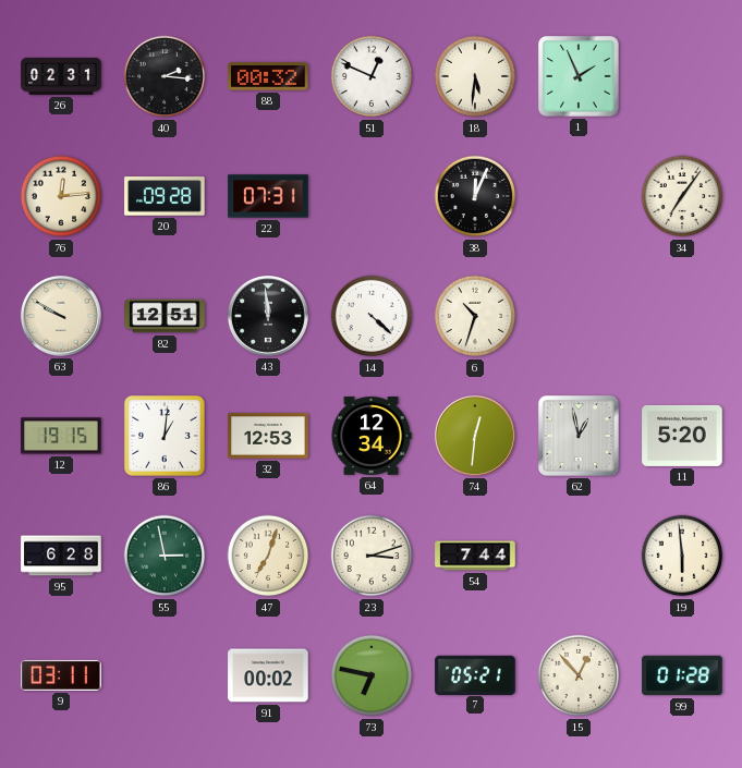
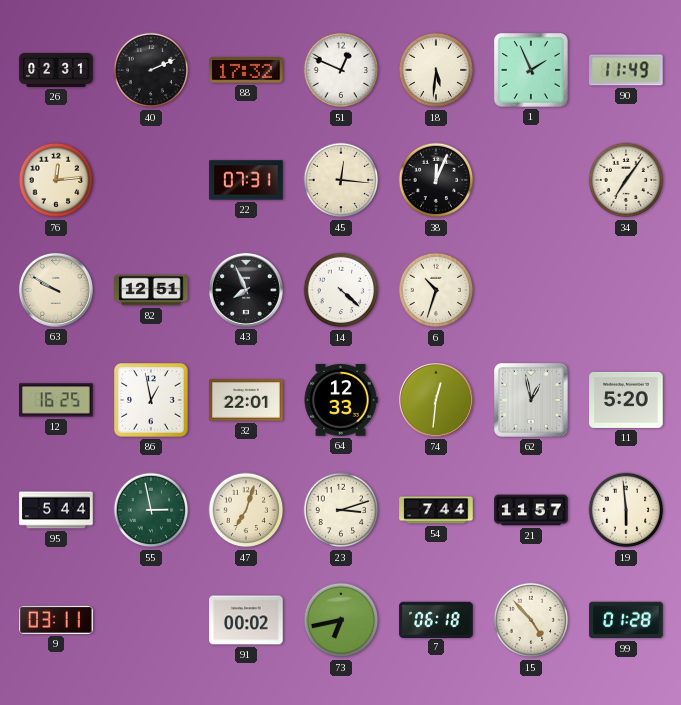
40: 2:16 -> 2:11
88: 00:32 -> 17:32
90: none -> 11:49
20: 09:28 -> none
45: none -> 12:16
43: 11:59 -> 7:56
12: 19:15 -> 16:25
86: 1:01 -> 12:58
32: 12:53 -> 22:01
64: 12:34 -> 12:33
95: 6:28 -> 5:44
21: none -> 11:57
73: 6:47 -> 6:43
7: 05:21 -> 06:18
15: 12:53 -> 4:53
